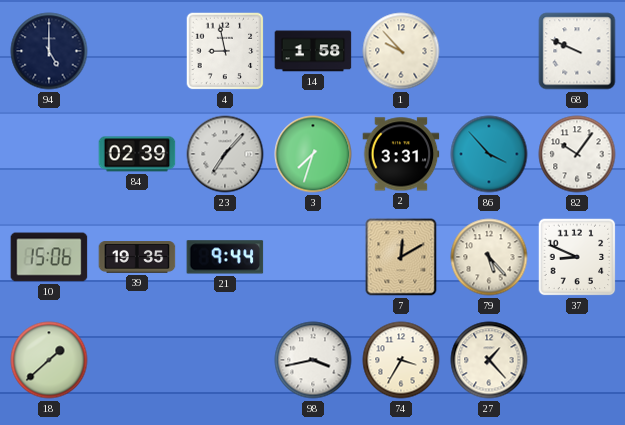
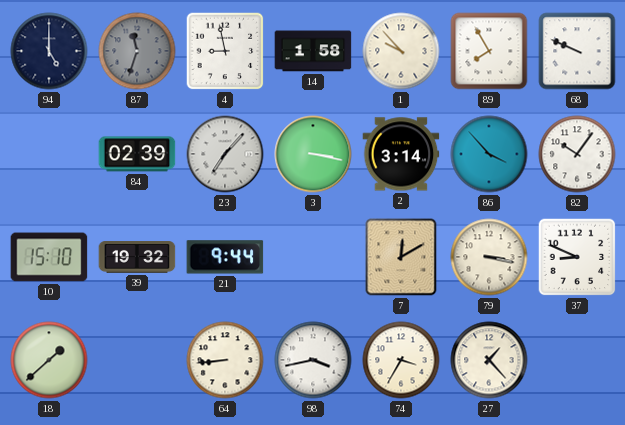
87: none -> 11:33
89: none -> 7:55
3: 7:33 -> 3:17
2: 3:31 -> 3:14
10: 15:06 -> 15:10
39: 19:35 -> 19:32
79: 5:23 -> 3:17
64: none -> 8:44
